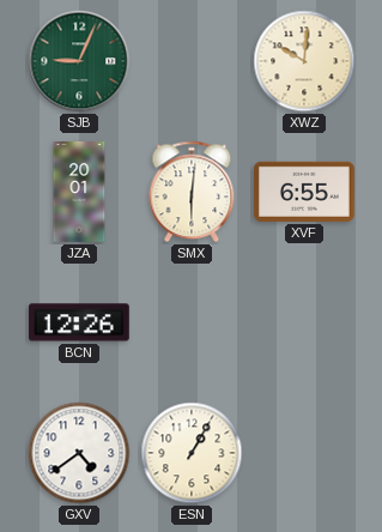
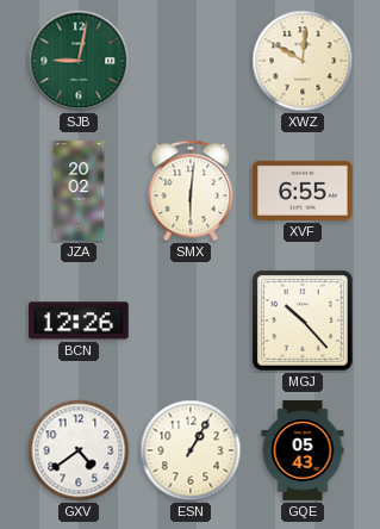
SJB: 9:04 -> 9:02
JZA: 20:01 -> 20:02
MGJ: none -> 10:23
GQE: none -> 05:43
